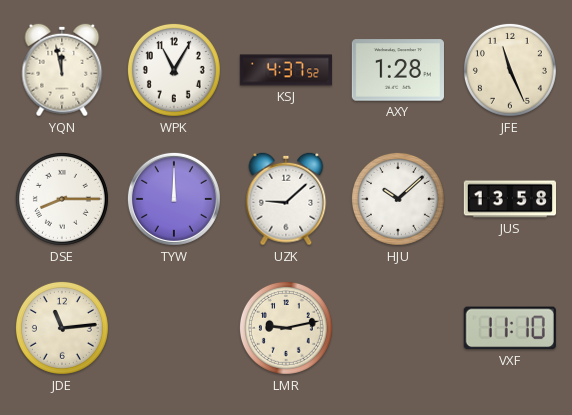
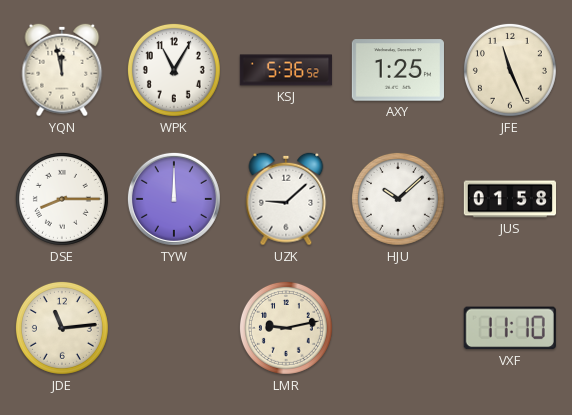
KSJ: 4:37 -> 5:36
AXY: 1:28 -> 1:25
JUS: 13:58 -> 01:58
